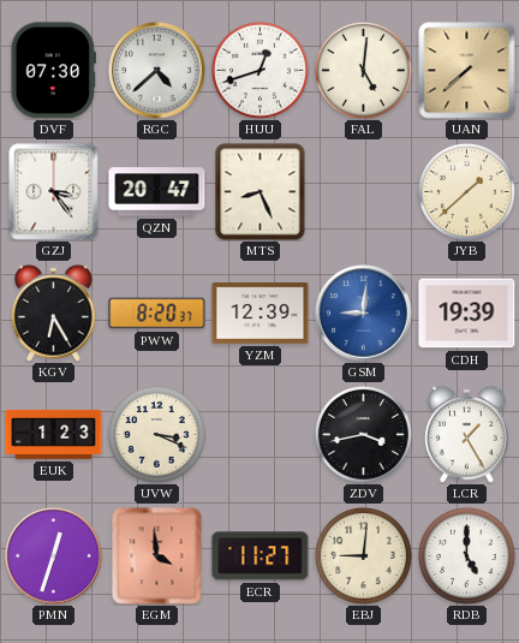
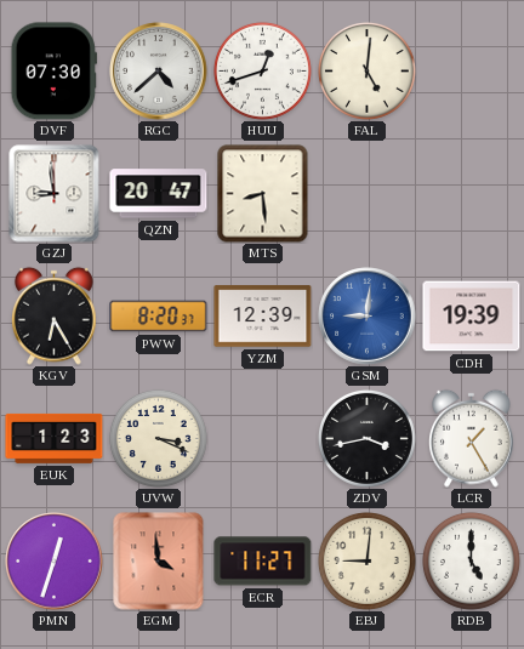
UAN: 7:38 -> none
GZJ: 3:24 -> 8:59
MTS: 8:26 -> 8:29
JYB: 1:38 -> none
